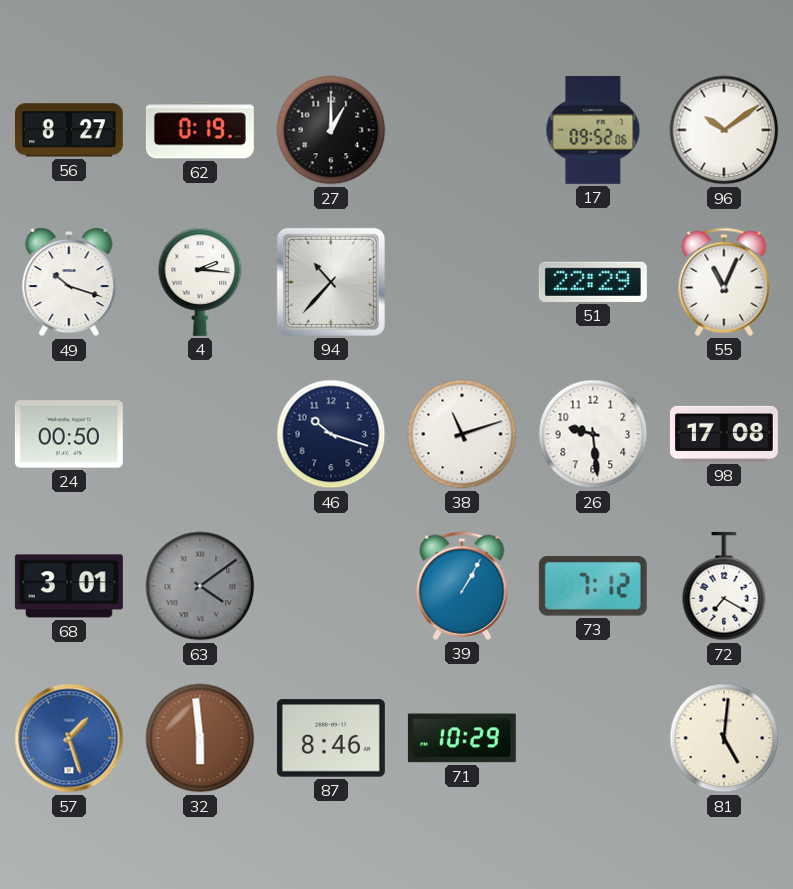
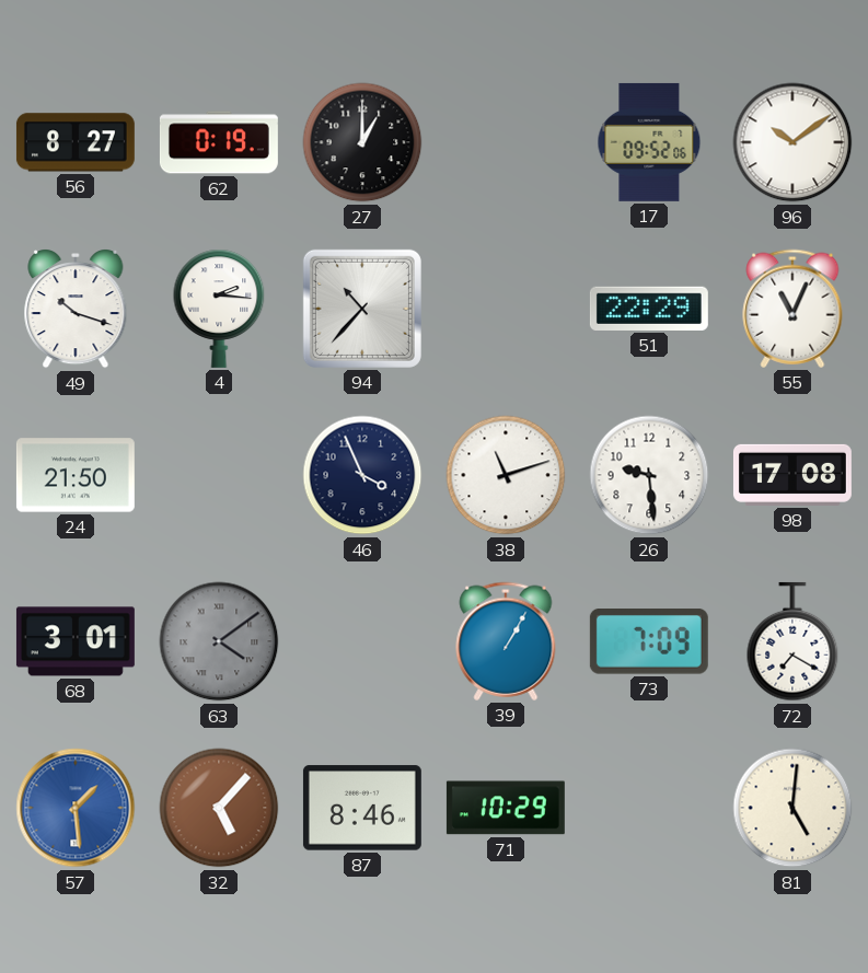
24: 00:50 -> 21:50
46: 10:18 -> 3:56
73: 7:12 -> 7:09
57: 1:27 -> 1:29
32: 5:59 -> 5:07
